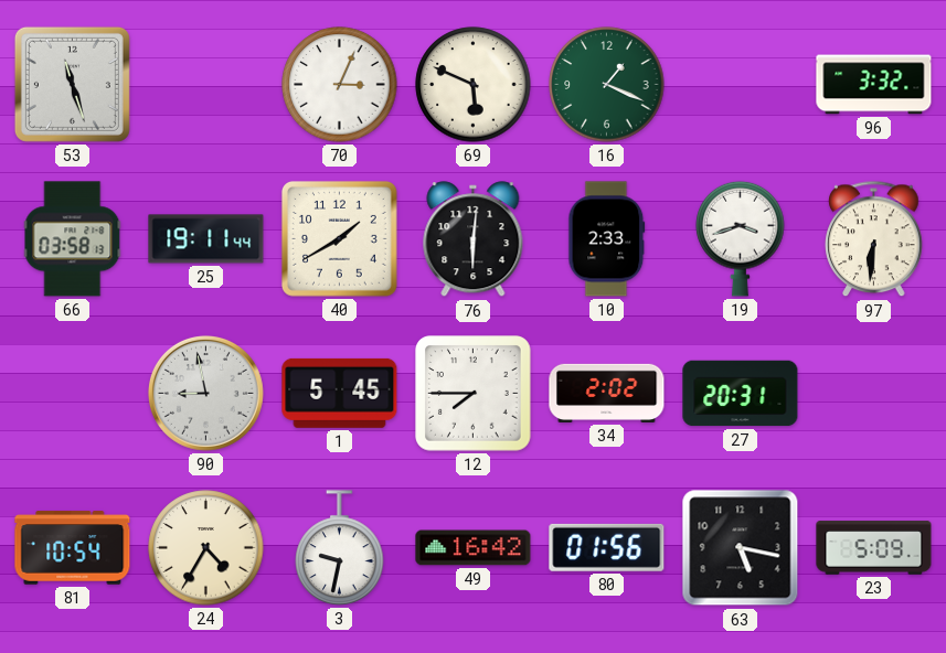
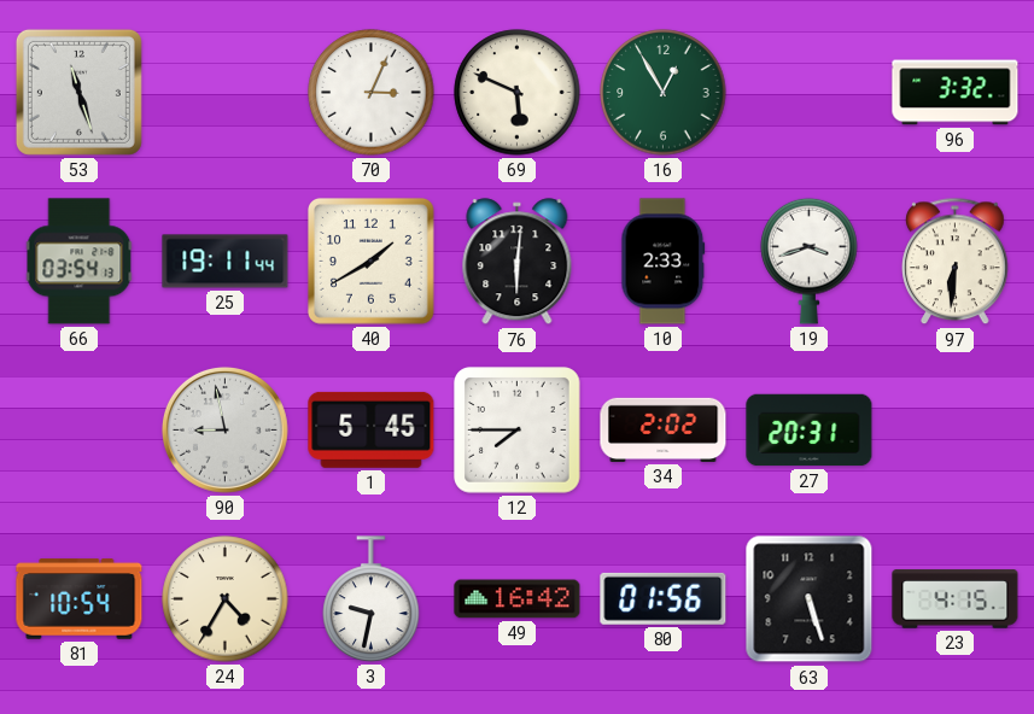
16: 1:19 -> 12:55
66: 03:58 -> 03:54
63: 5:17 -> 5:27
23: 5:09 -> 4:15
